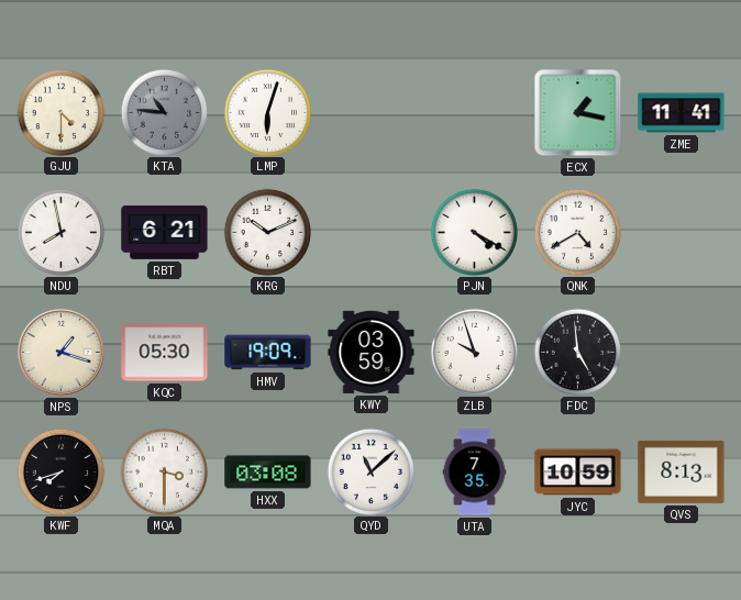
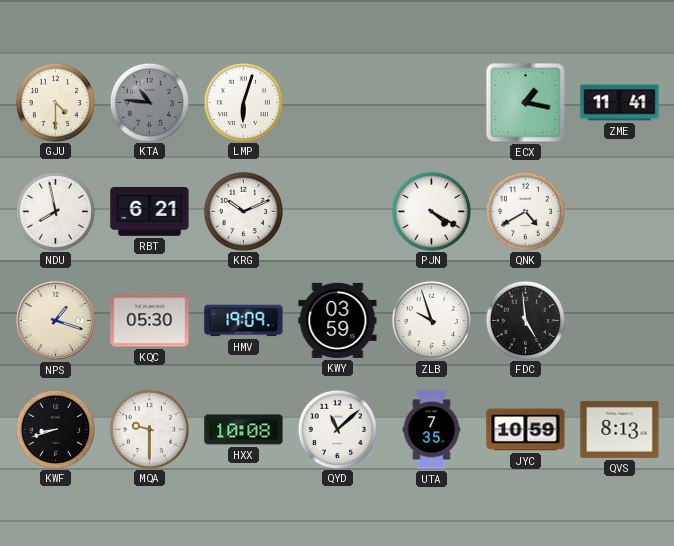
KWF: 7:42 -> 8:42
MQA: 3:30 -> 9:30
HXX: 03:08 -> 10:08
